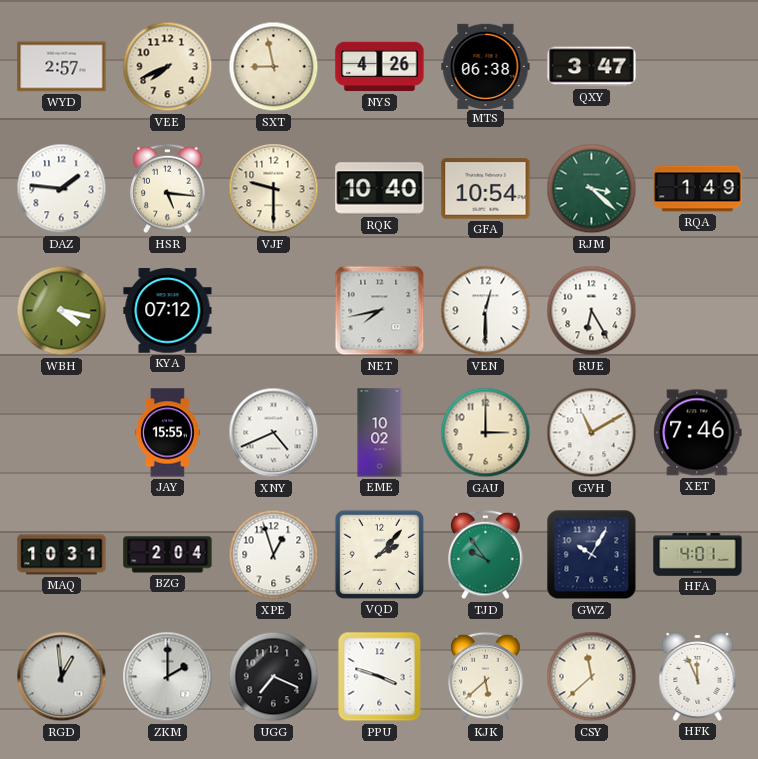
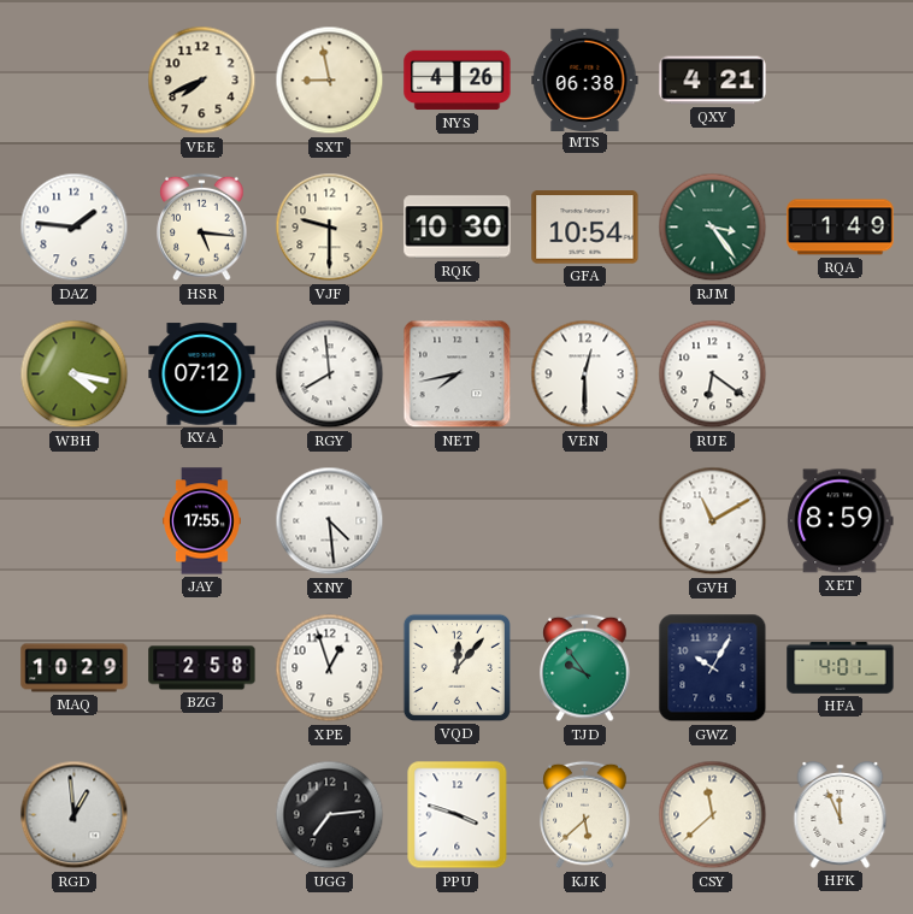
WYD: 2:57 -> none
QXY: 3:47 -> 4:21
RQK: 10:40 -> 10:30
RJM: 3:22 -> 3:24
RGY: none -> 7:59
RUE: 6:25 -> 6:21
JAY: 15:55 -> 17:55
XNY: 4:41 -> 4:29
EME: 10:02 -> none
GAU: 3:00 -> none
XET: 7:46 -> 8:59
MAQ: 10:31 -> 10:29
BZG: 2:04 -> 2:58
VQD: 2:07 -> 12:07
ZKM: 2:00 -> none
UGG: 7:19 -> 7:14
